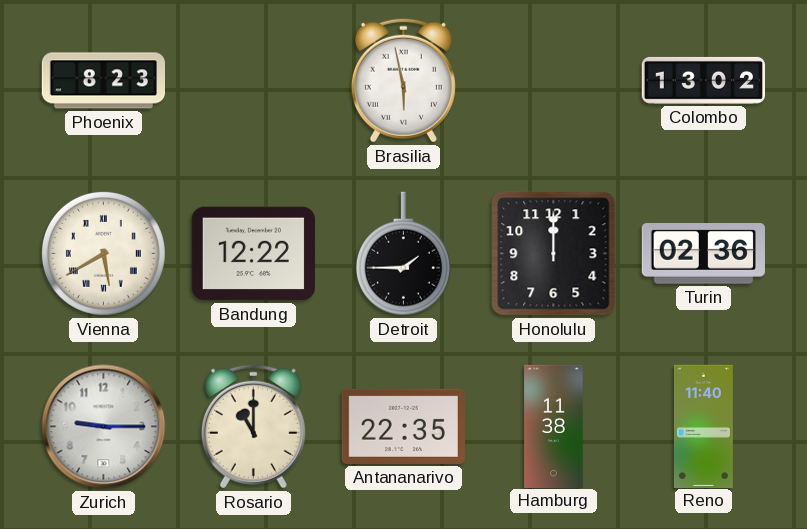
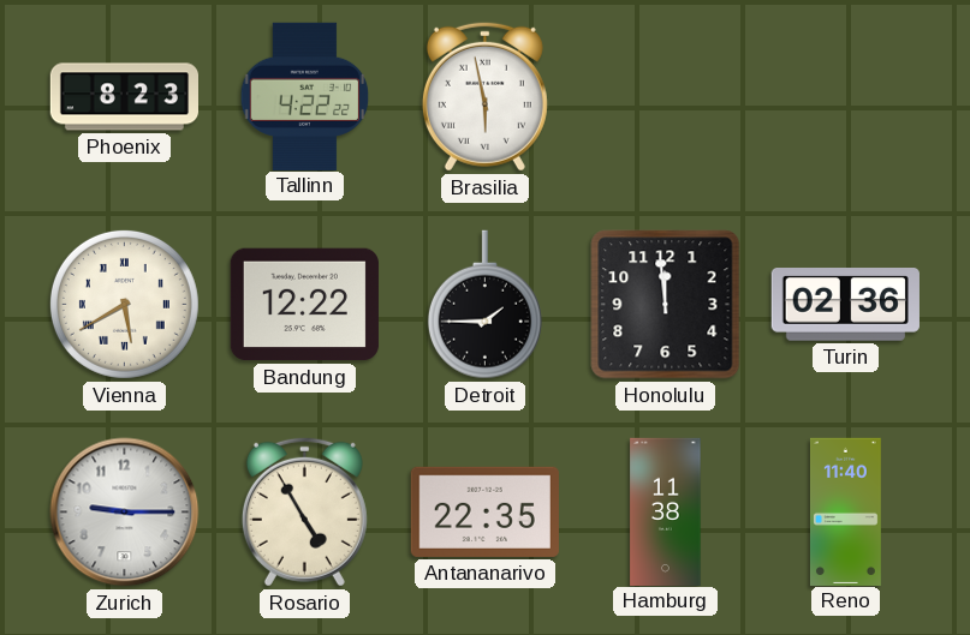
Tallinn: none -> 4:22
Colombo: 13:02 -> none
Honolulu: 12:00 -> 11:59
Rosario: 11:00 -> 4:55
